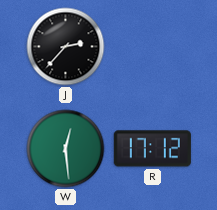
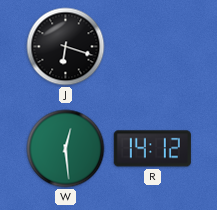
J: 2:37 -> 6:18
R: 17:12 -> 14:12
